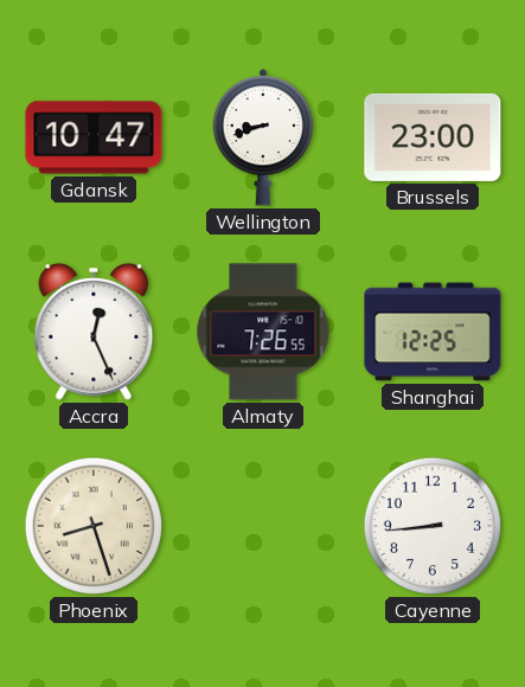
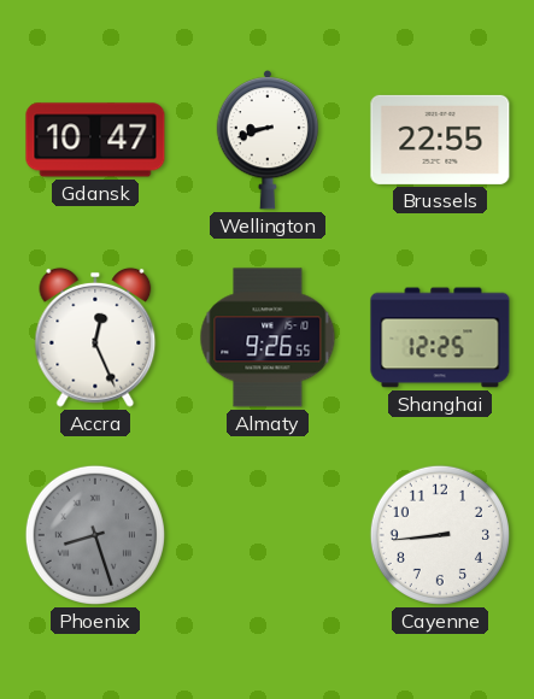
Brussels: 23:00 -> 22:55
Almaty: 7:26 -> 9:26
Phoenix dial: cream -> grey
